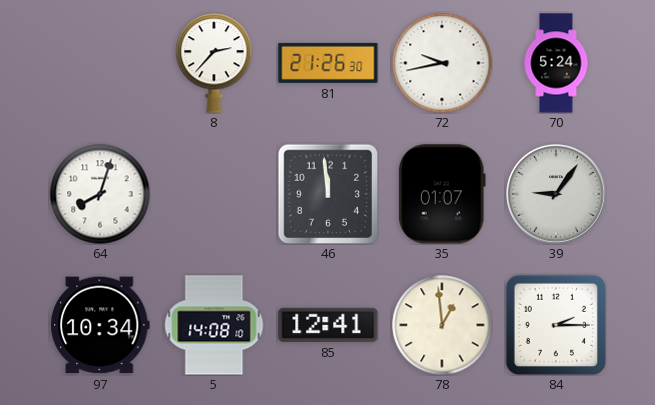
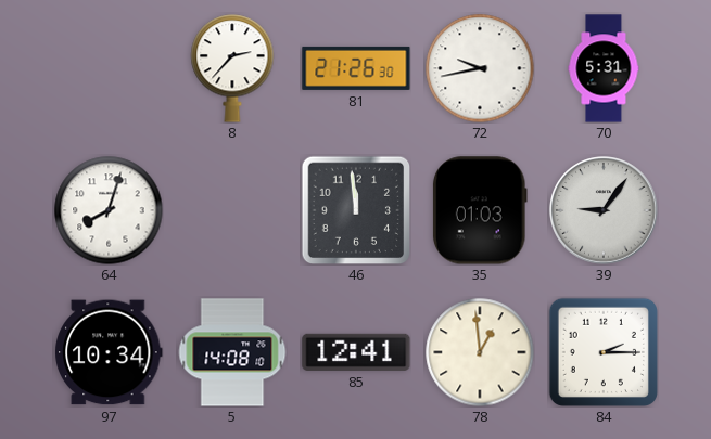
70: 5:24 -> 5:31
35: 01:07 -> 01:03
